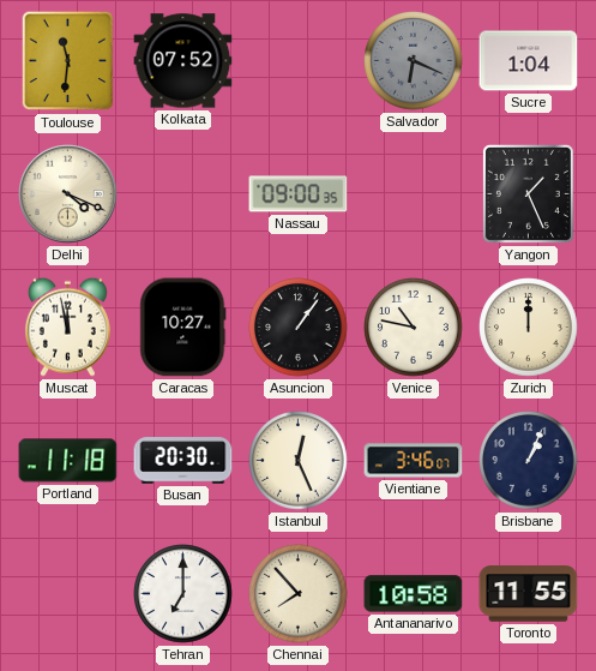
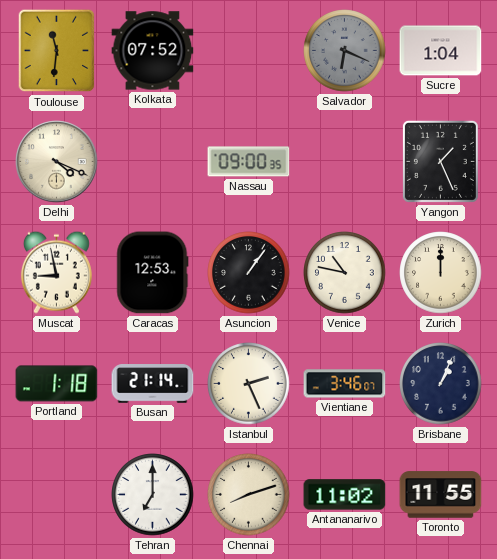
Muscat: 11:58 -> 8:58
Caracas: 10:27 -> 12:53
Portland: 11:18 -> 1:18
Busan: 20:30 -> 21:14
Istanbul: 12:26 -> 2:26
Chennai: 7:53 -> 8:12
Antananarivo: 10:58 -> 11:02
